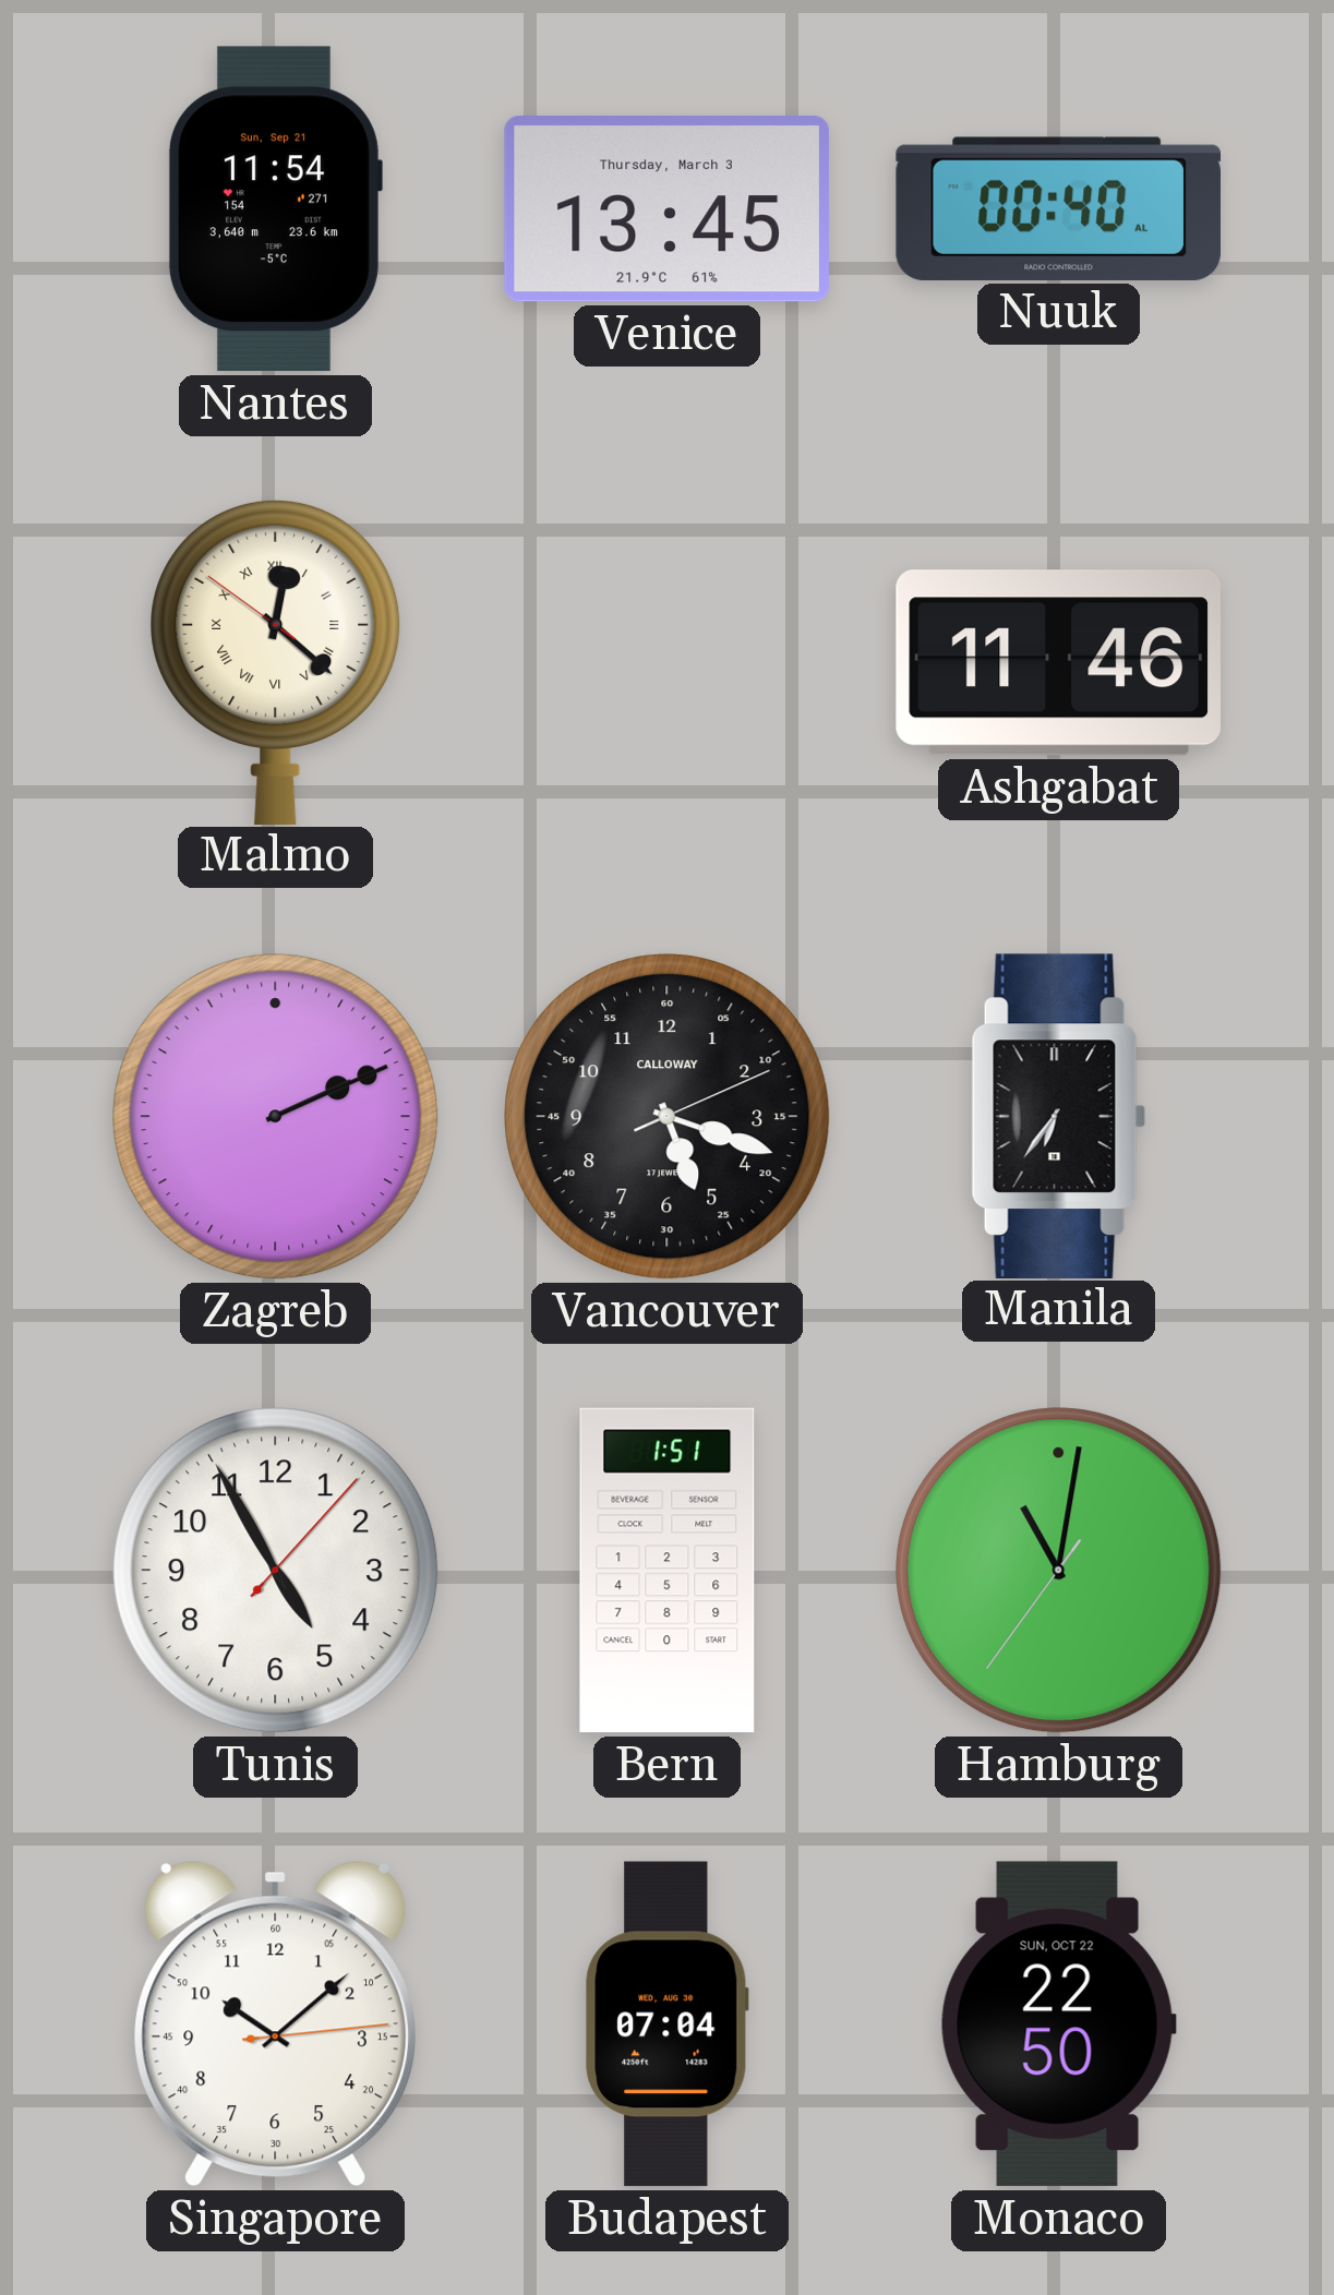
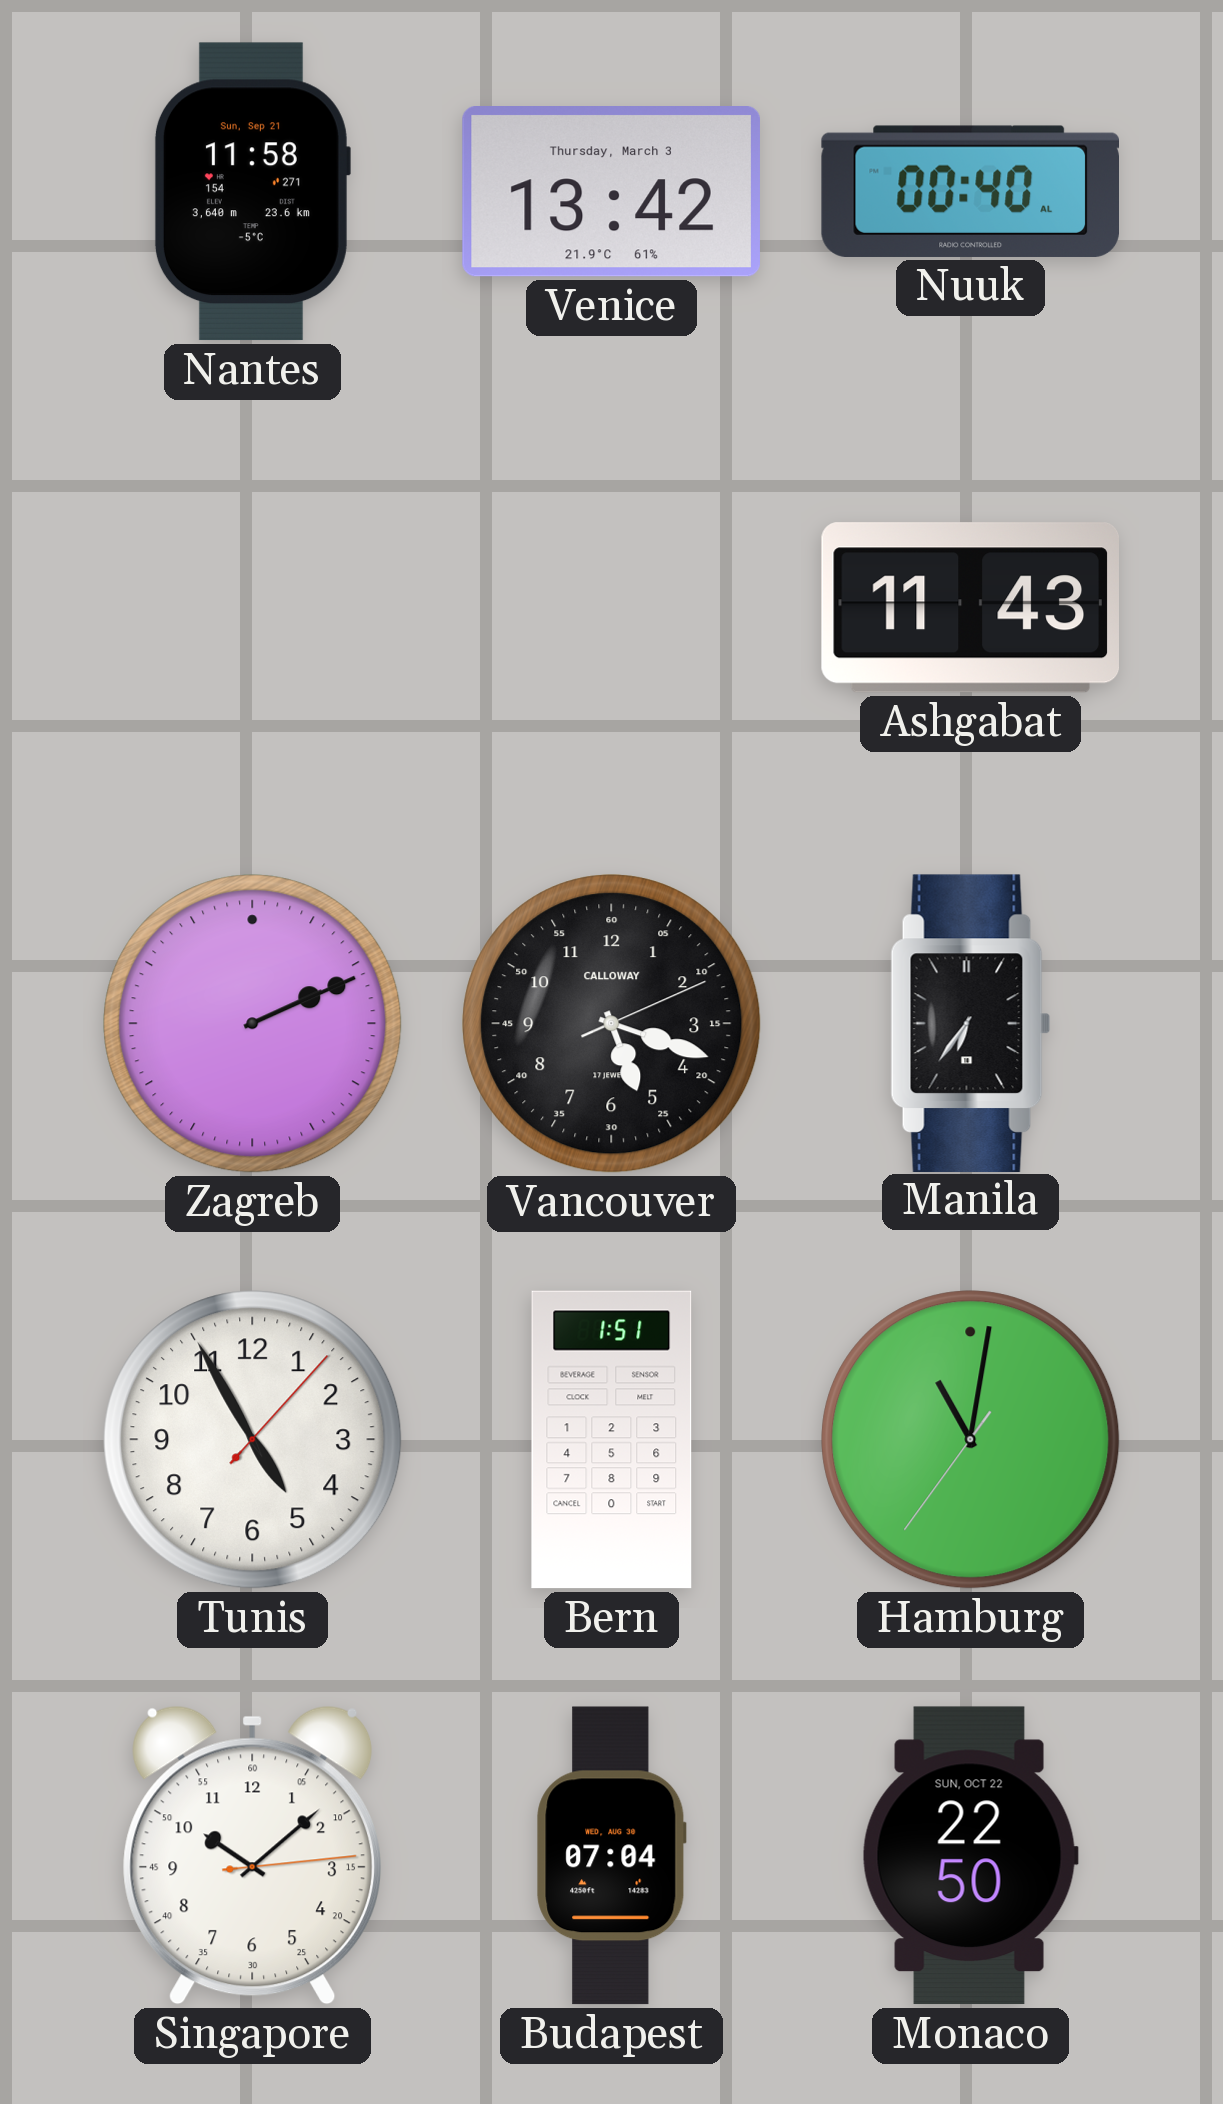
Nantes: 11:54 -> 11:58
Venice: 13:45 -> 13:42
Malmo: 12:21 -> none
Ashgabat: 11:46 -> 11:43
